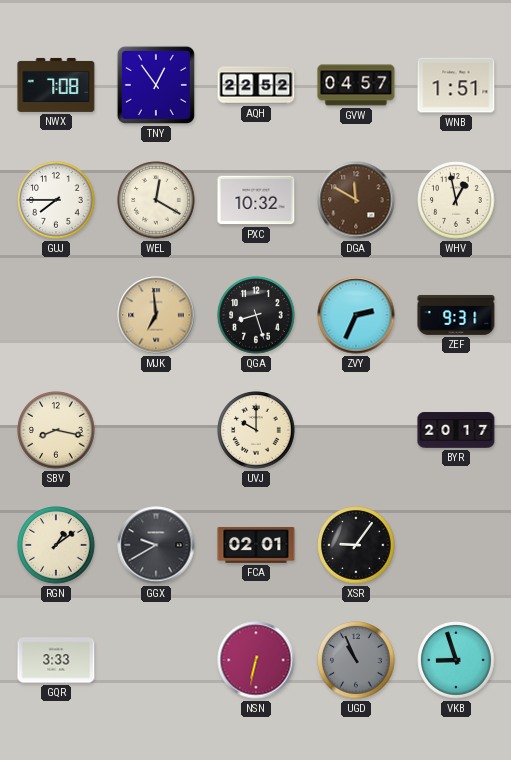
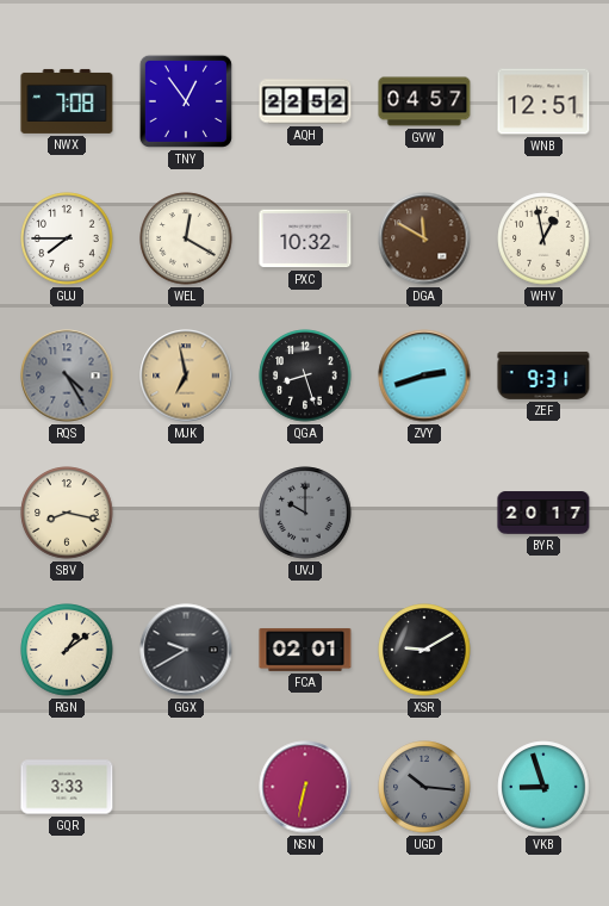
WNB: 1:51 -> 12:51
RQS: none -> 4:25
MJK: 6:59 -> 6:58
ZVY: 2:34 -> 2:42
UVJ dial: cream -> grey
XSR: 9:06 -> 9:10
UGD: 10:56 -> 10:16
